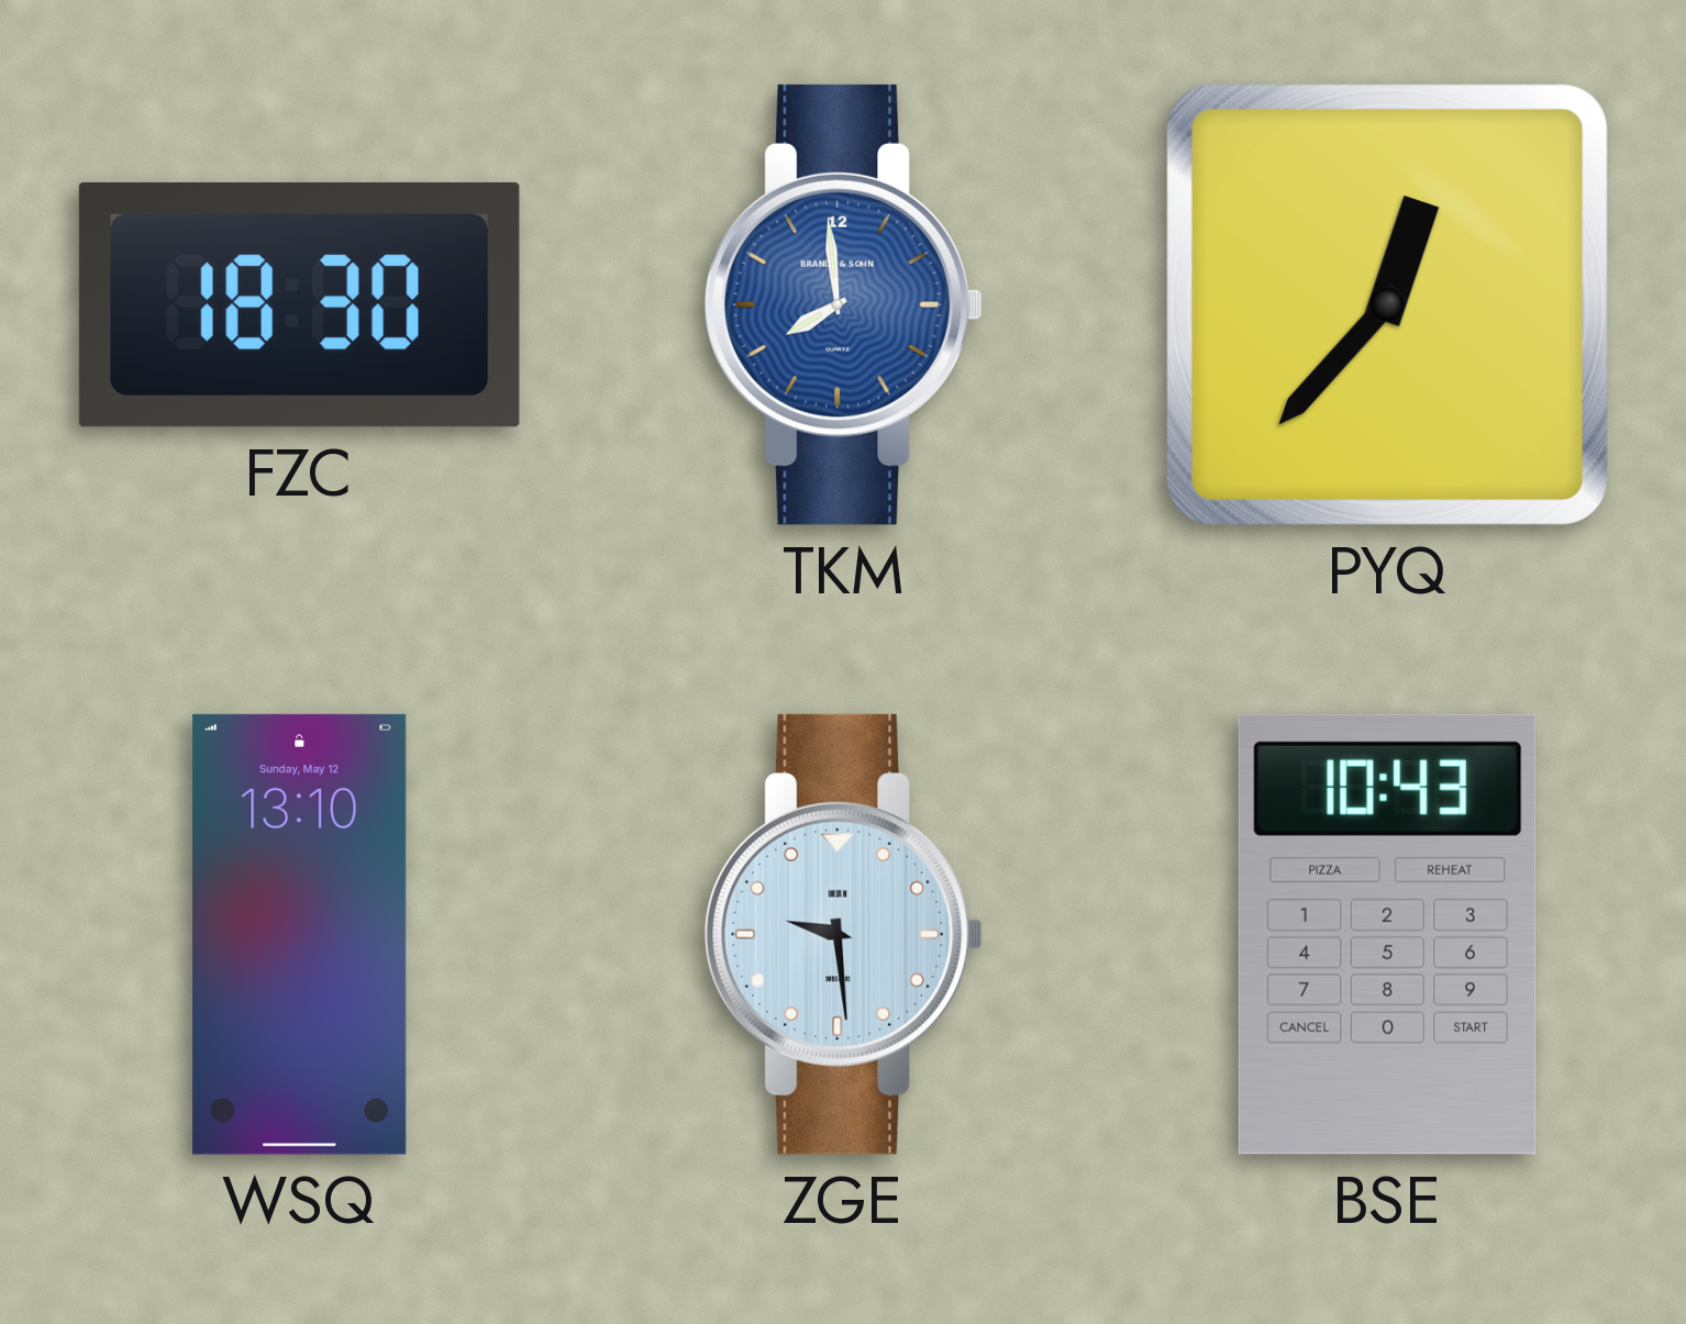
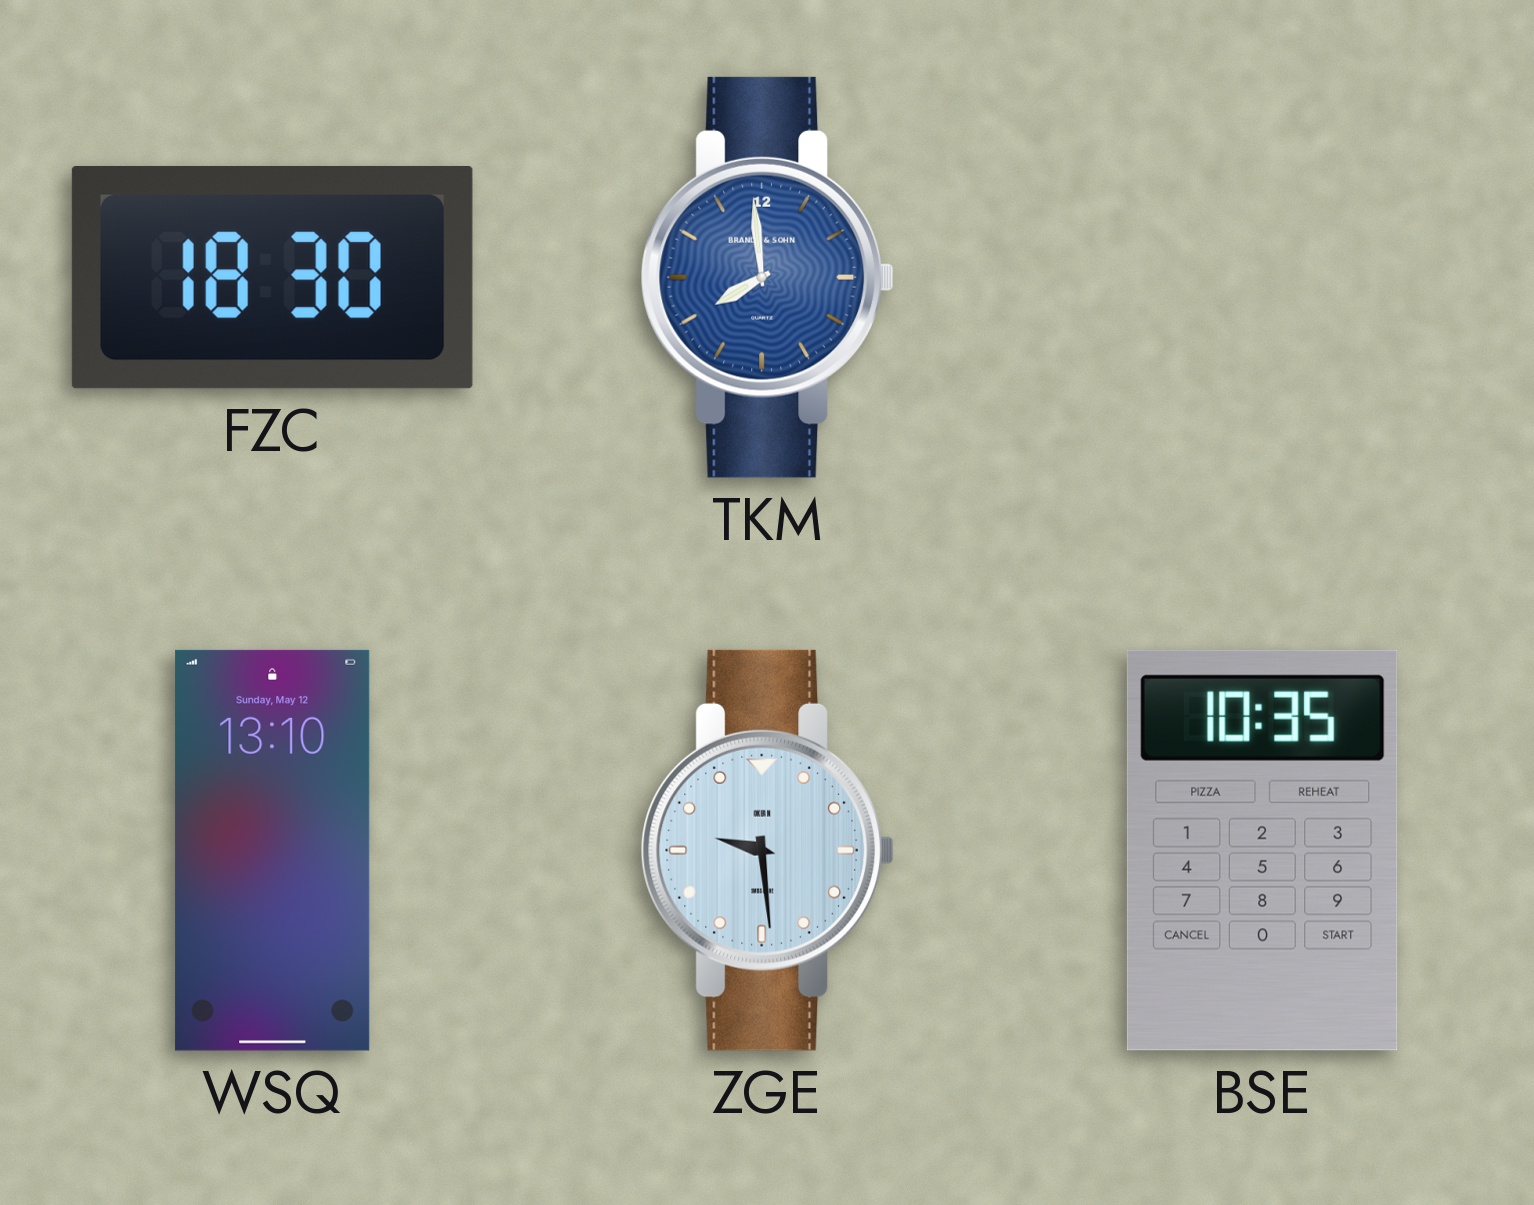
PYQ: 12:37 -> none
BSE: 10:43 -> 10:35
